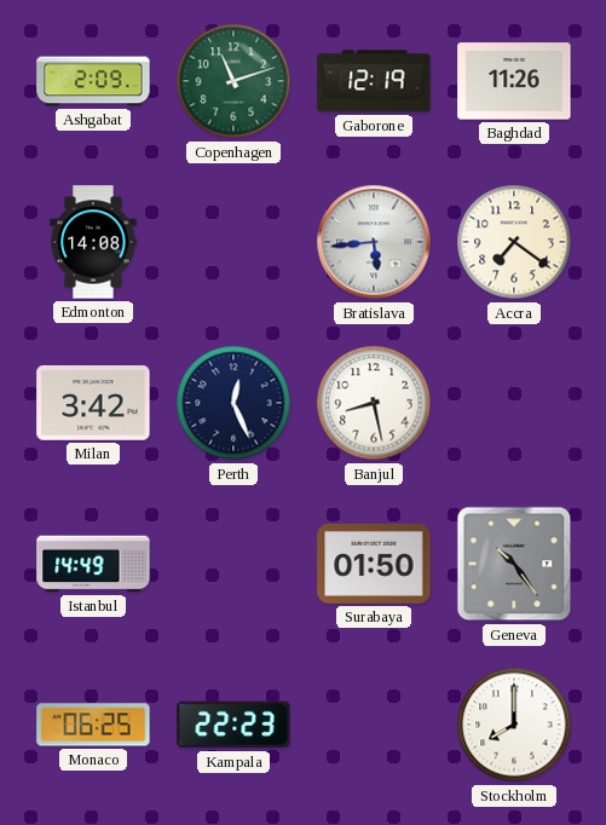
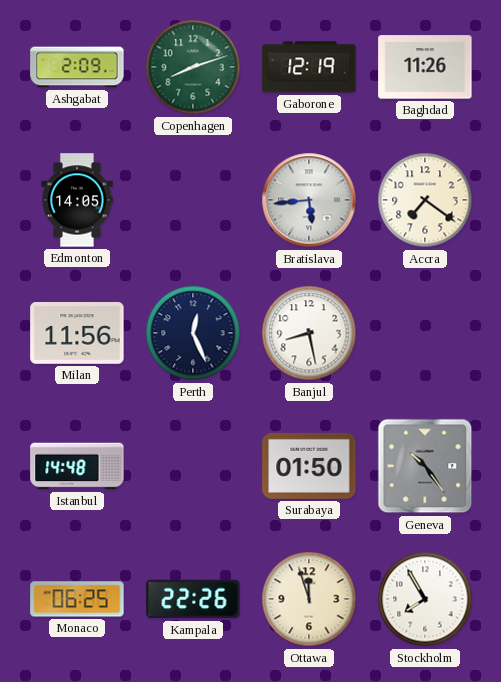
Copenhagen: 11:12 -> 8:12
Edmonton: 14:08 -> 14:05
Milan: 3:42 -> 11:56
Istanbul: 14:49 -> 14:48
Kampala: 22:23 -> 22:26
Ottawa: none -> 11:57
Stockholm: 8:00 -> 7:55
